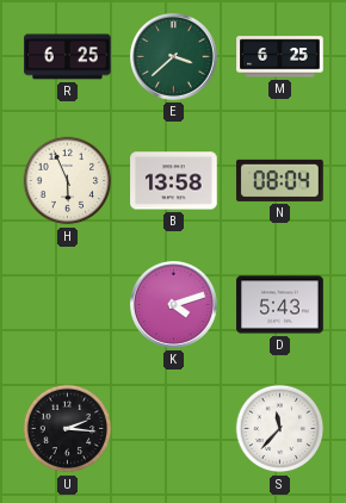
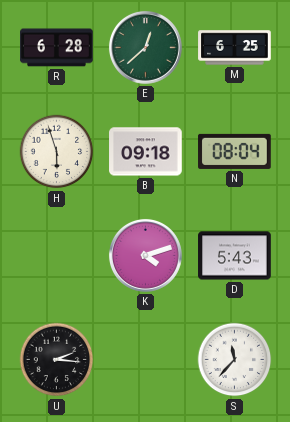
R: 6:25 -> 6:28
E: 3:38 -> 12:38
H: 5:56 -> 5:57
B: 13:58 -> 09:18
